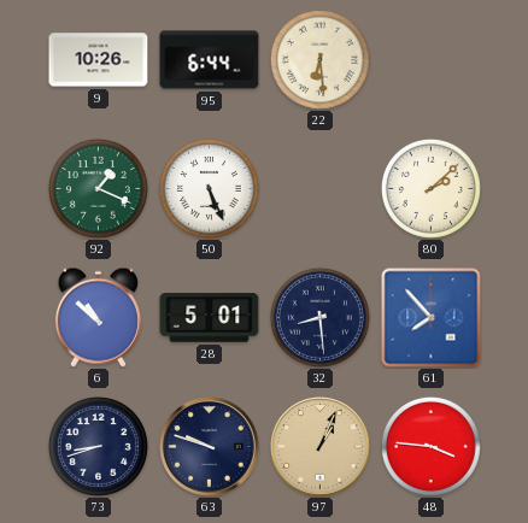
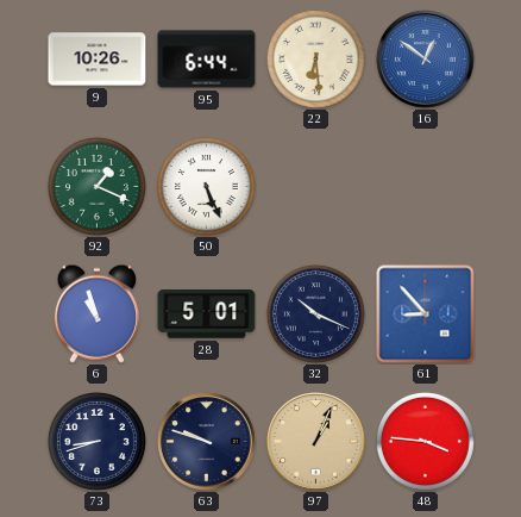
16: none -> 12:51
80: 2:08 -> none
6: 10:52 -> 10:57
32: 8:29 -> 10:19
61: 7:53 -> 8:53
